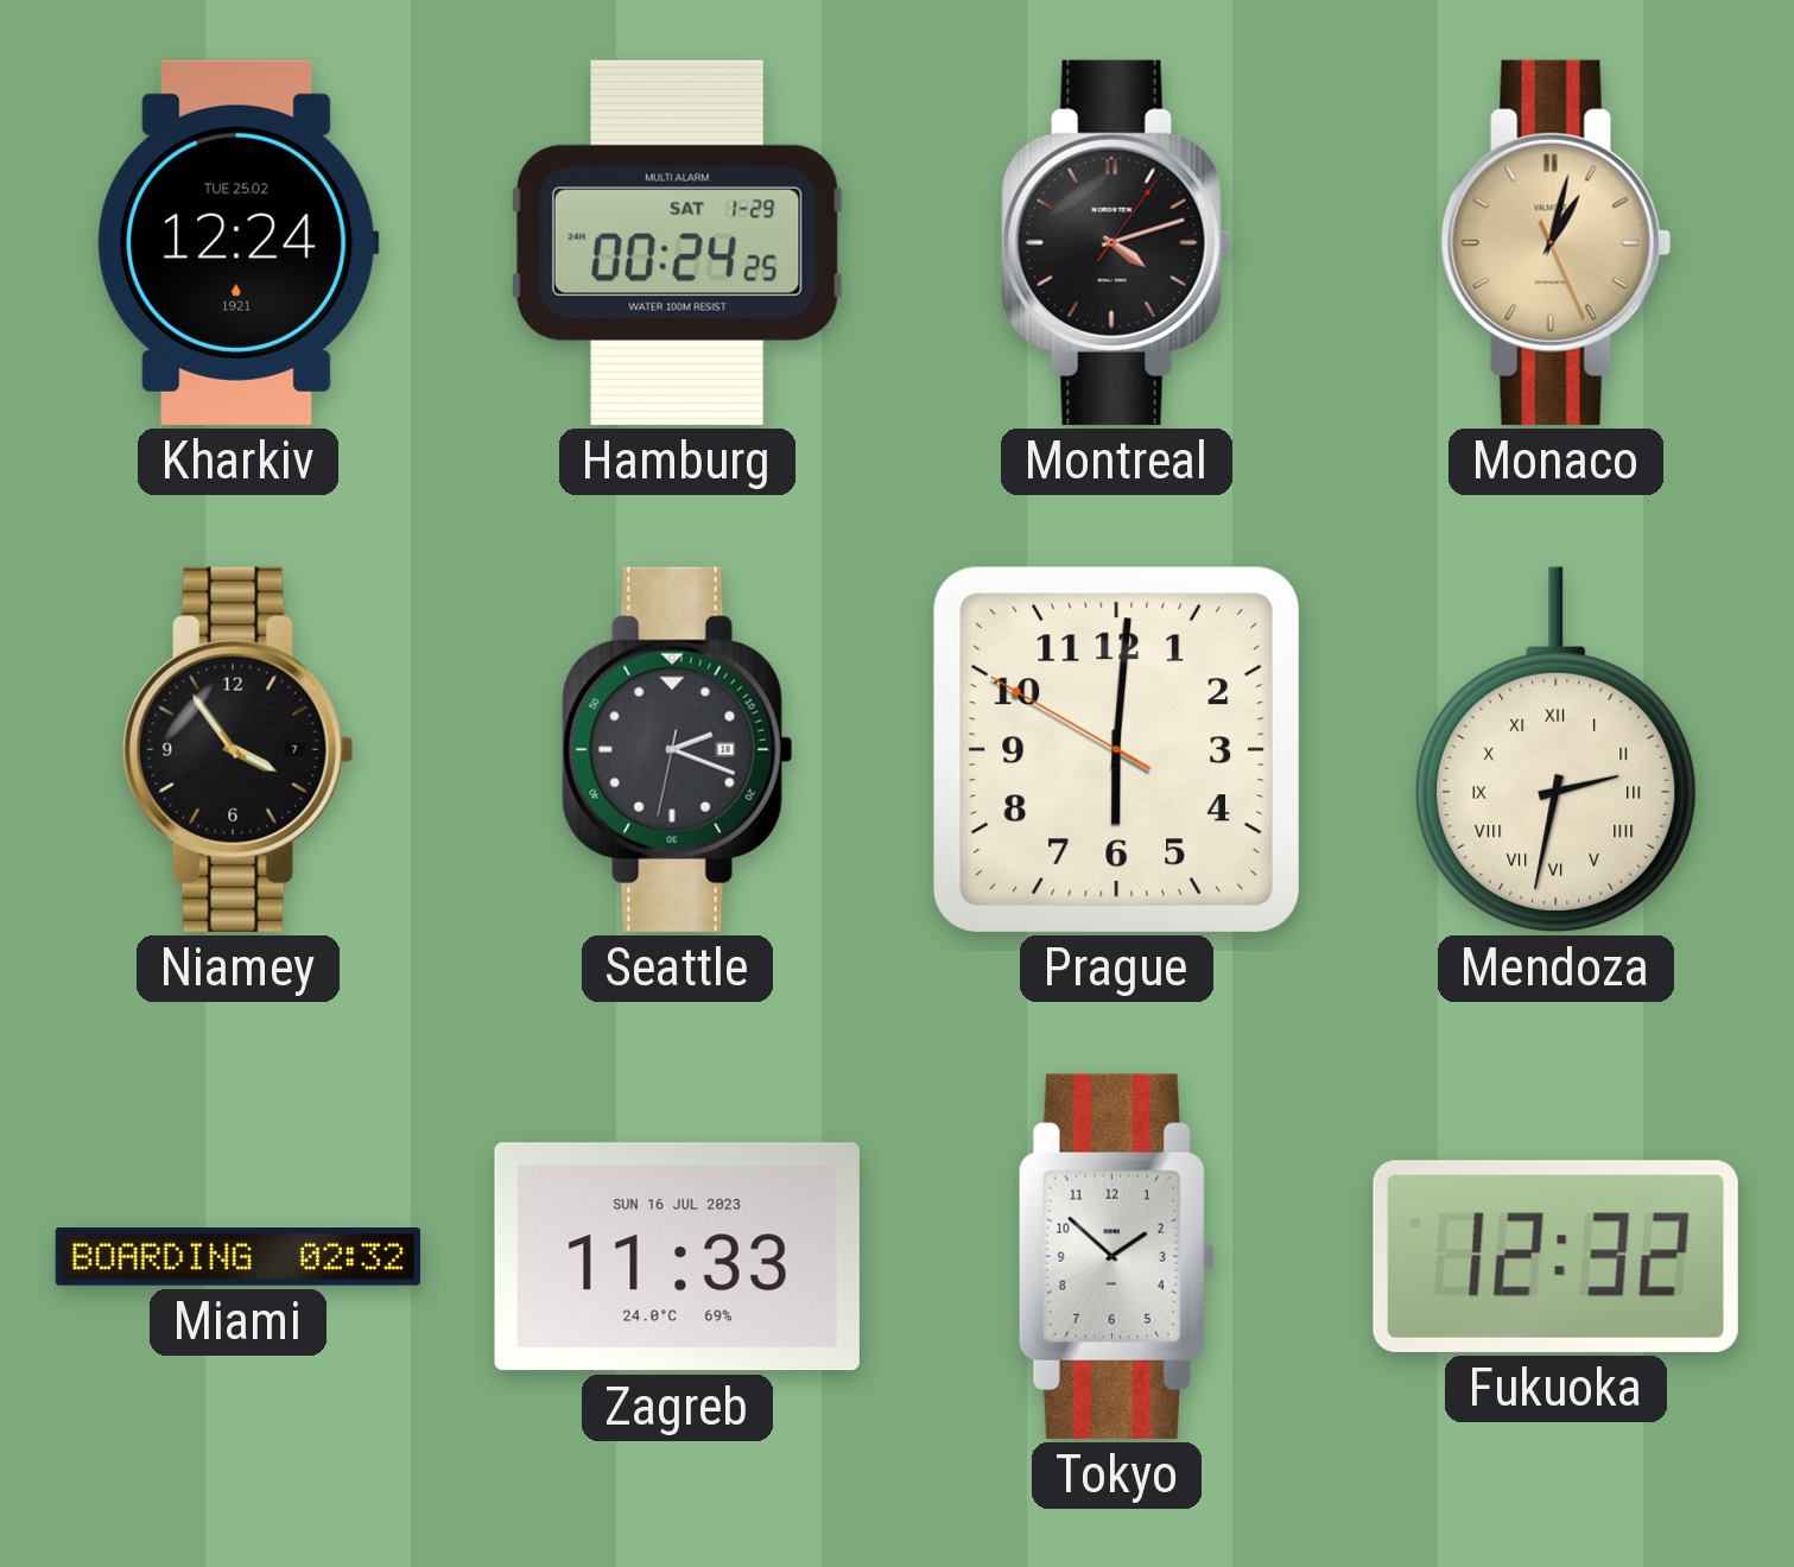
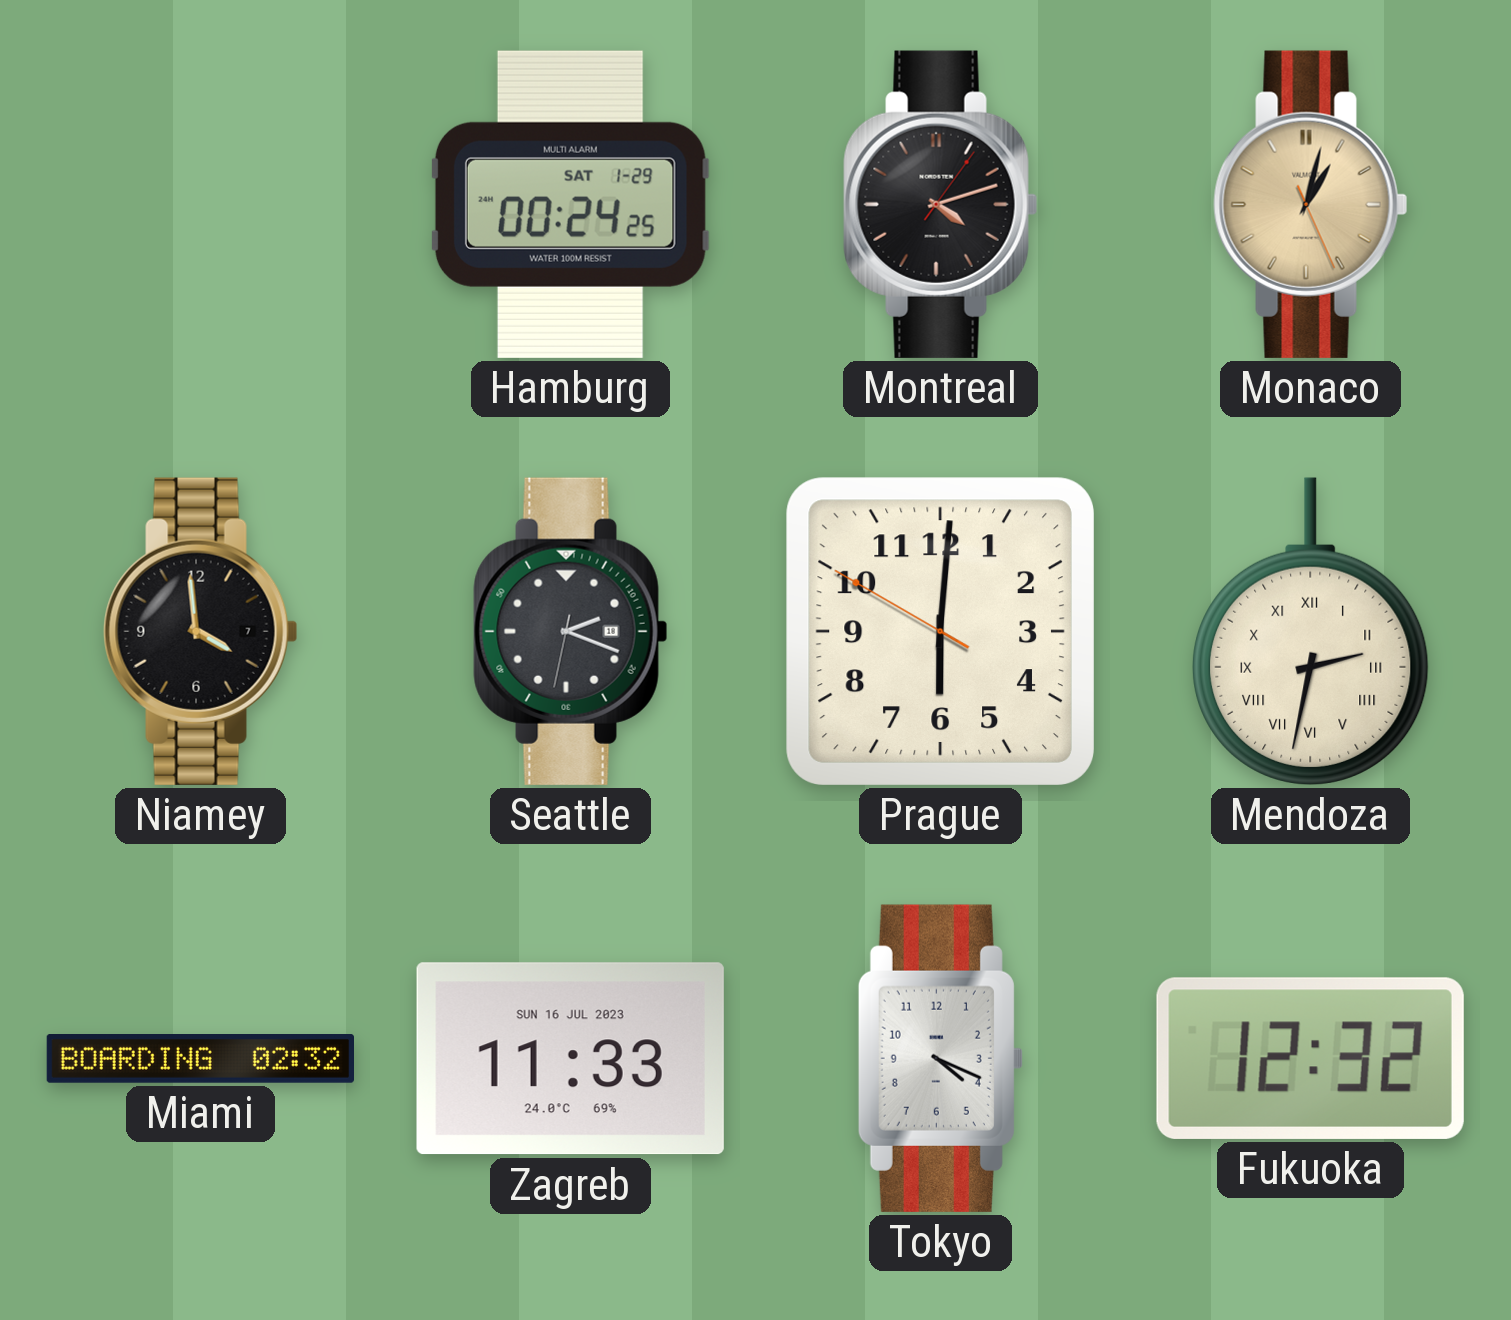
Kharkiv: 12:24 -> none
Niamey: 3:54 -> 3:59
Tokyo: 1:52 -> 4:19
